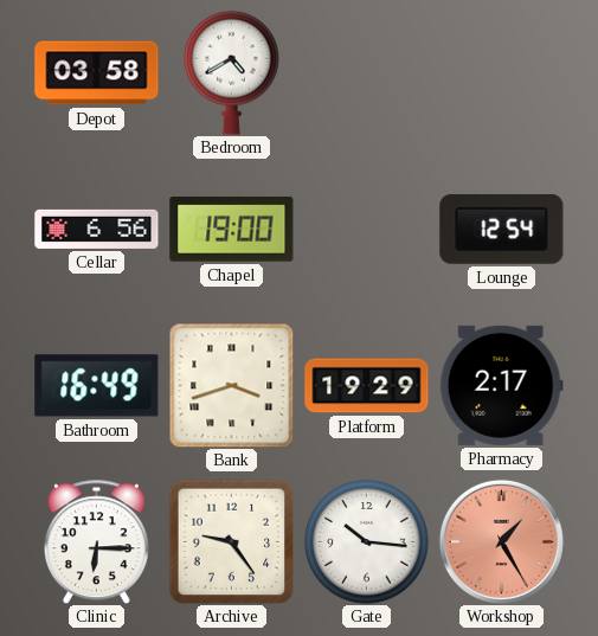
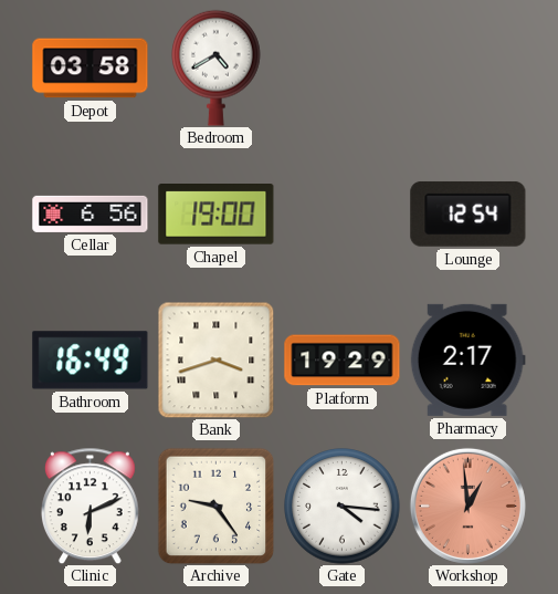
Clinic: 6:15 -> 6:11
Gate: 10:16 -> 4:16
Workshop: 1:25 -> 12:59
